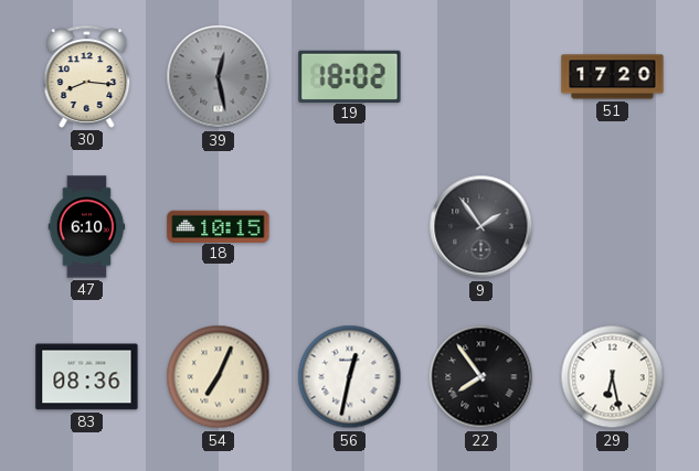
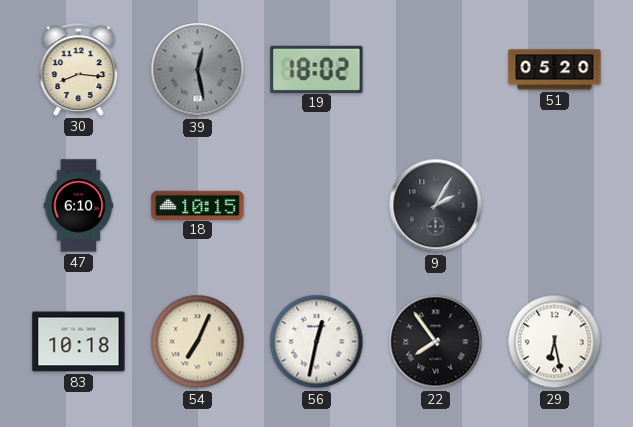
51: 17:20 -> 05:20
9: 1:54 -> 2:05
83: 08:36 -> 10:18
